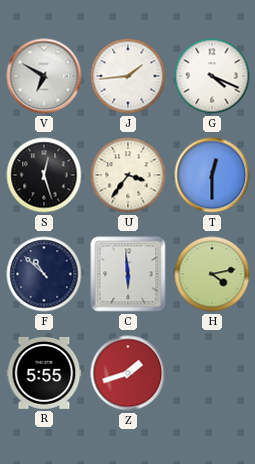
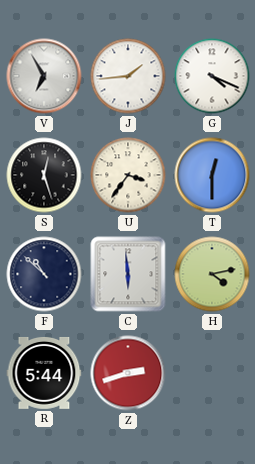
V: 6:50 -> 6:55
R: 5:55 -> 5:44
Z: 1:42 -> 2:42
